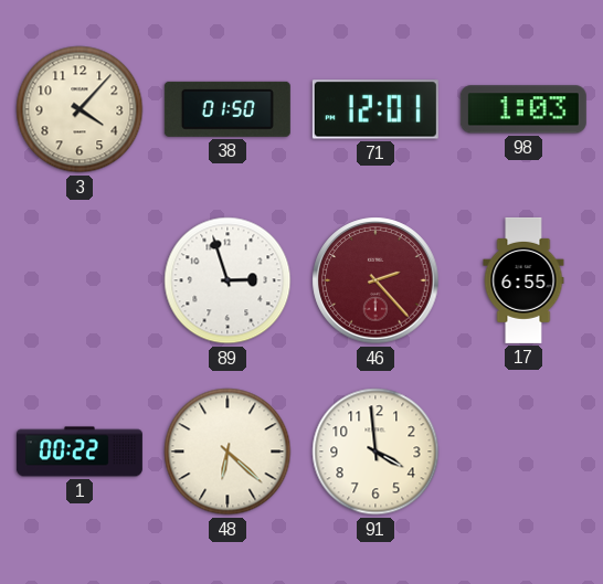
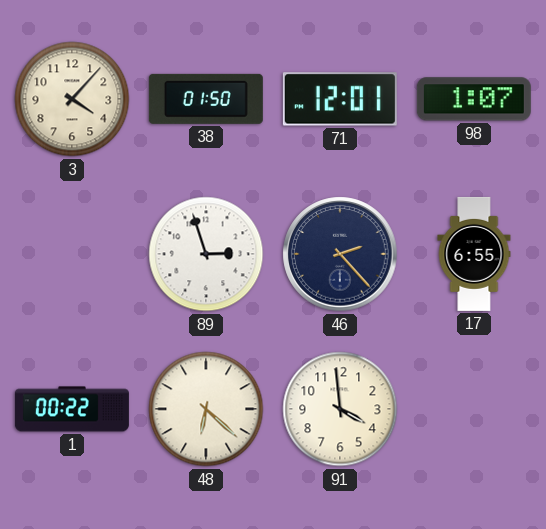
98: 1:03 -> 1:07
46 dial: burgundy -> navy
